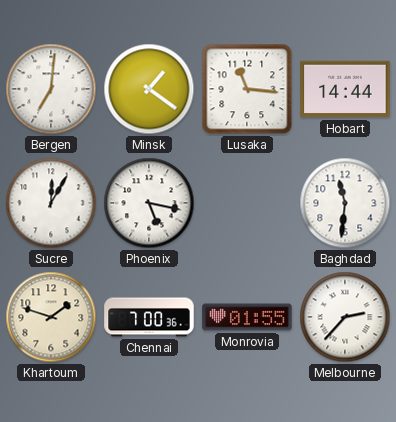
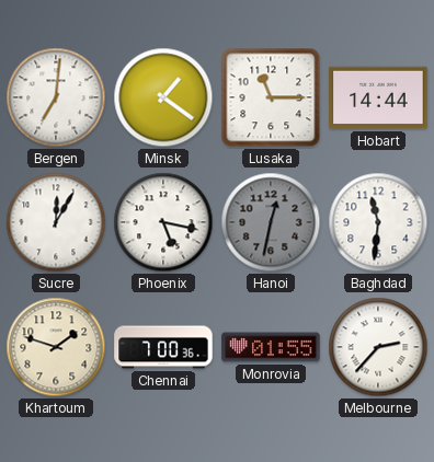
Lusaka: 11:16 -> 11:15
Hanoi: none -> 12:32
